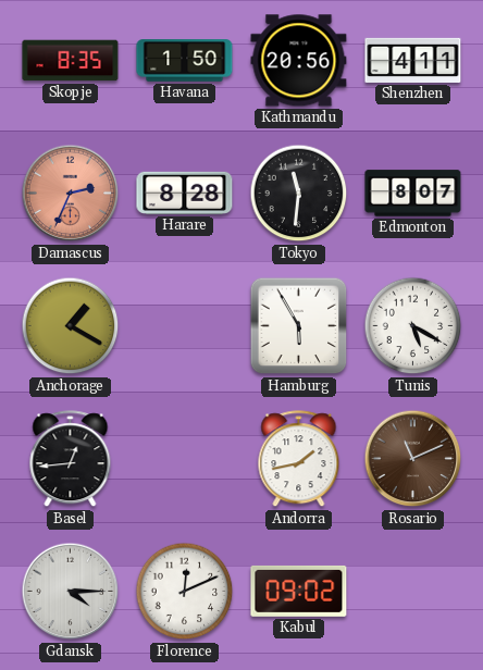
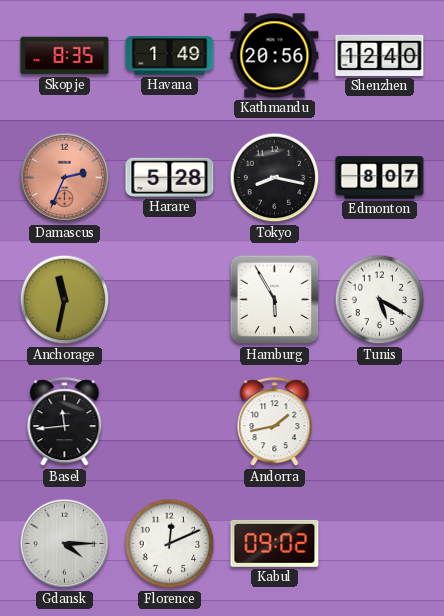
Havana: 1:50 -> 1:49
Shenzhen: 4:11 -> 12:40
Harare: 8:28 -> 5:28
Tokyo: 11:31 -> 8:17
Anchorage: 1:20 -> 11:32
Basel: 12:44 -> 11:44
Rosario: 11:11 -> none
